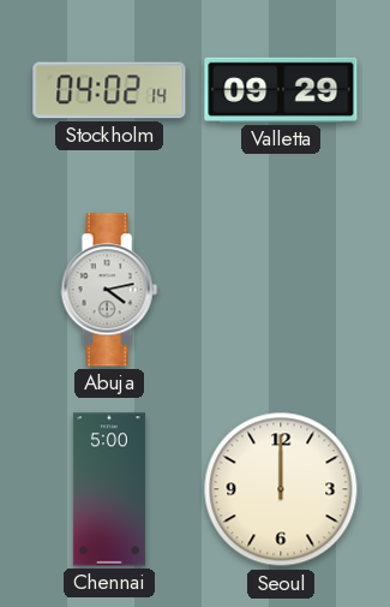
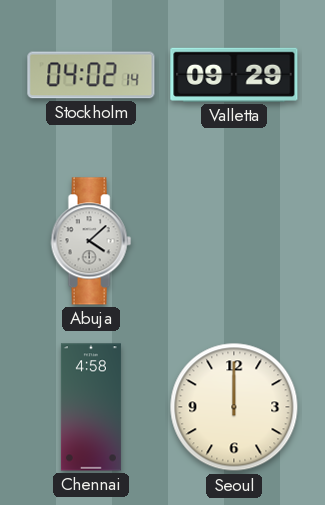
Abuja: 4:13 -> 4:08
Chennai: 5:00 -> 4:58
